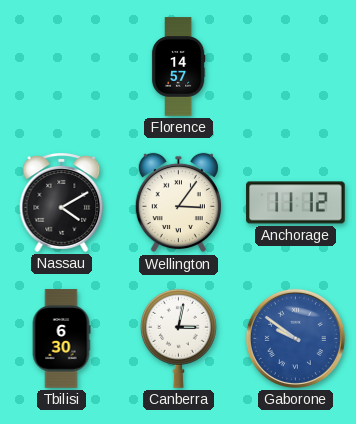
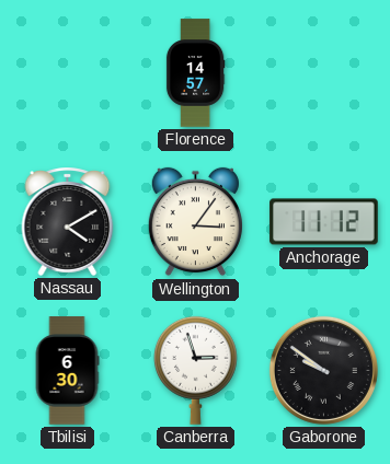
Canberra: 3:02 -> 2:57
Gaborone dial: blue -> black
